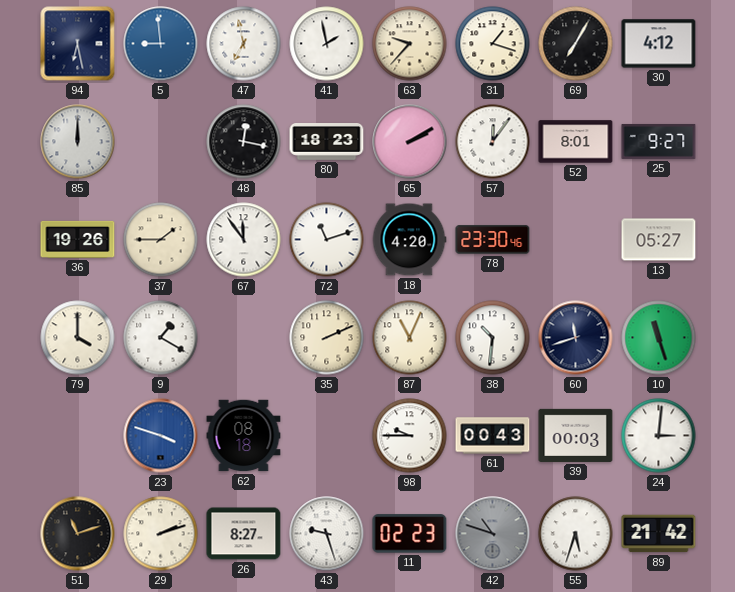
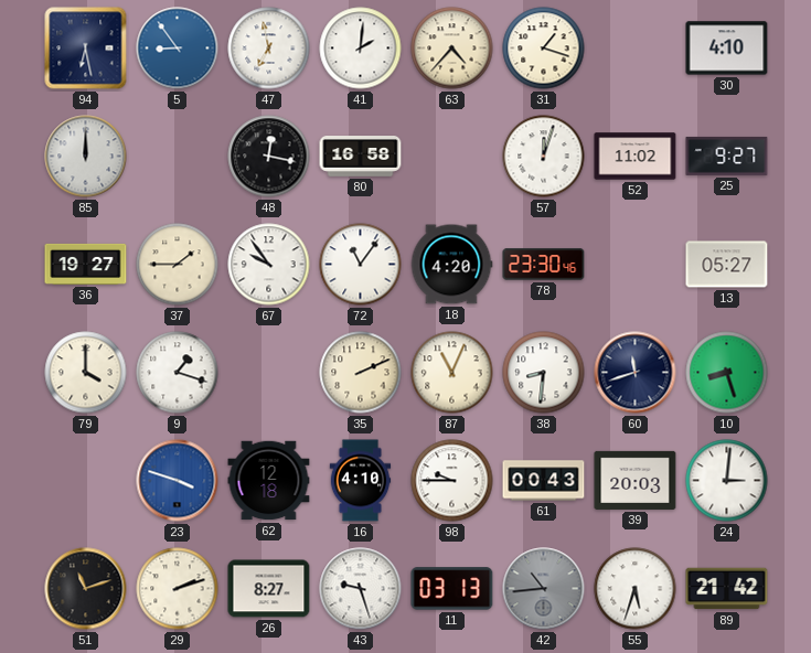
5: 8:59 -> 8:54
41: 1:58 -> 2:01
63: 9:37 -> 4:37
69: 7:05 -> none
30: 4:12 -> 4:10
80: 18:23 -> 16:58
65: 2:10 -> none
57: 12:06 -> 12:03
52: 8:01 -> 11:02
36: 19:26 -> 19:27
67: 11:54 -> 9:54
72: 11:12 -> 11:06
9: 1:20 -> 1:18
38: 10:31 -> 8:31
10: 11:27 -> 8:27
62: 08:18 -> 12:18
16: none -> 4:10
39: 00:03 -> 20:03
11: 02:23 -> 03:13
42: 10:48 -> 10:44
